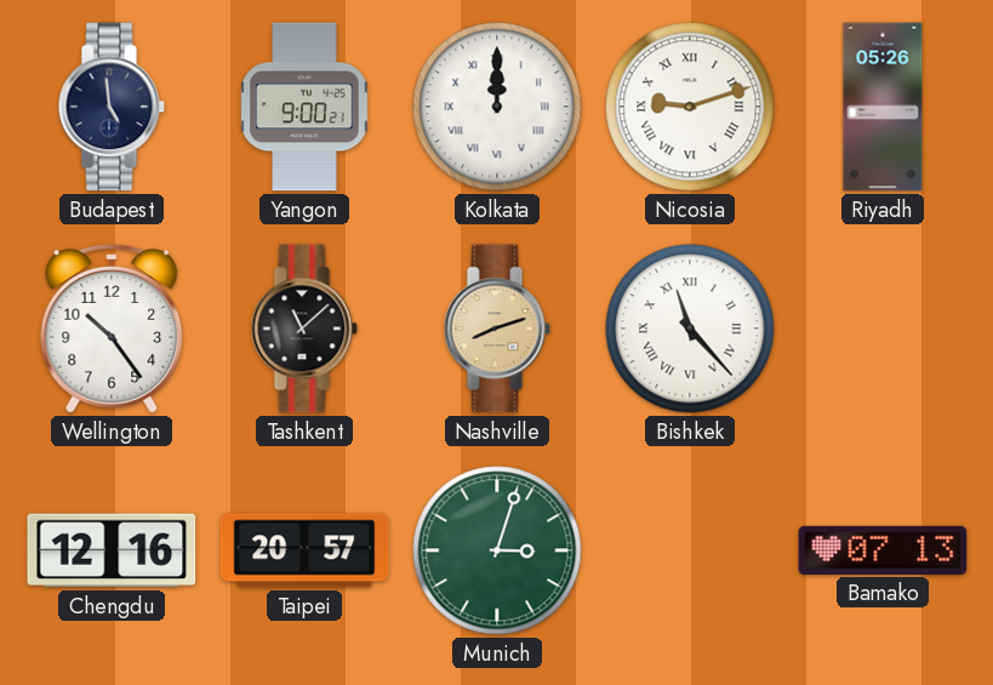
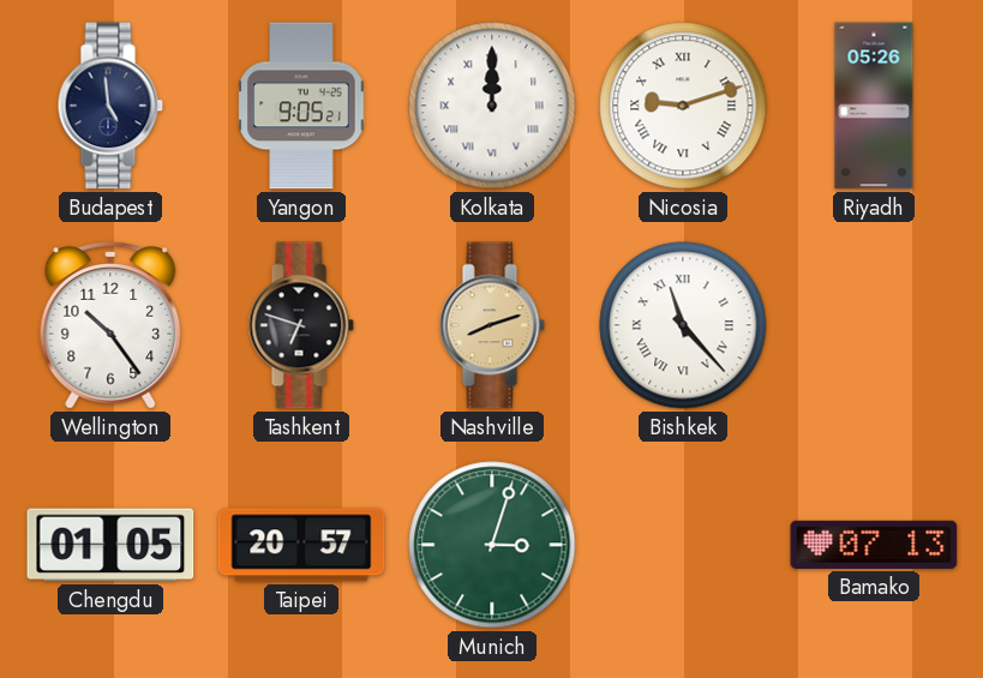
Yangon: 9:00 -> 9:05
Tashkent: 11:08 -> 6:48
Chengdu: 12:16 -> 01:05
